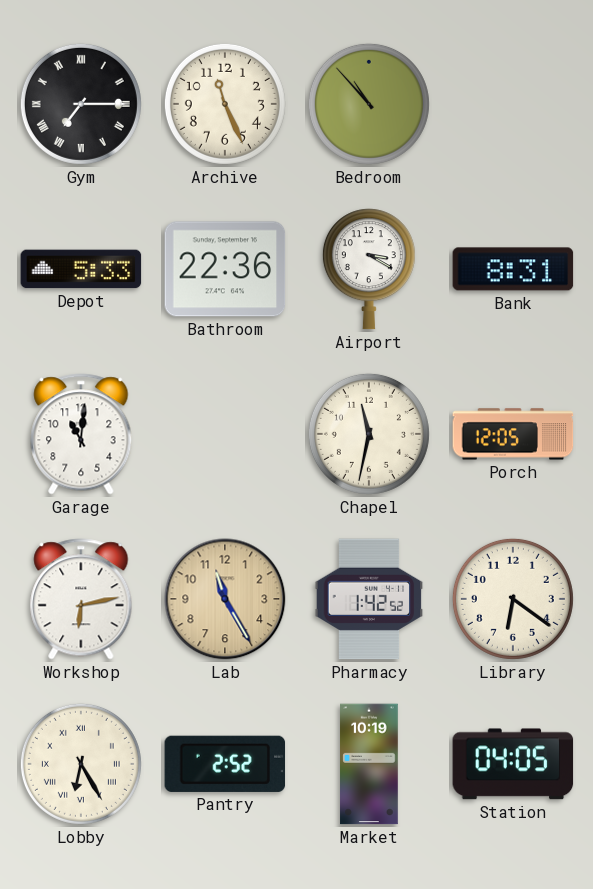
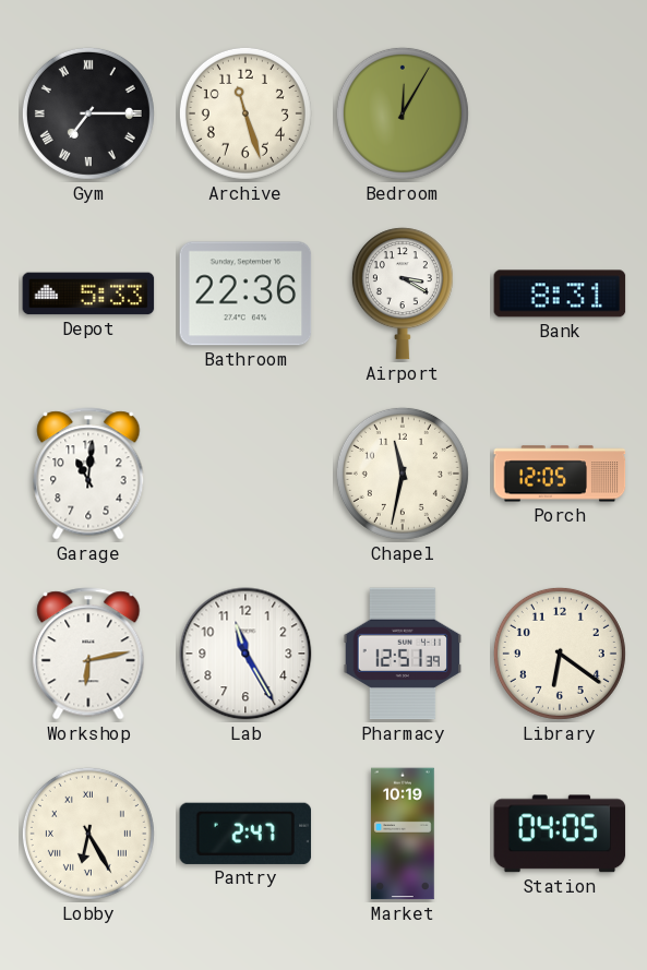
Archive: 11:26 -> 11:27
Bedroom: 10:53 -> 12:05
Lab dial: champagne -> white
Pharmacy: 1:42 -> 12:51
Pantry: 2:52 -> 2:47
